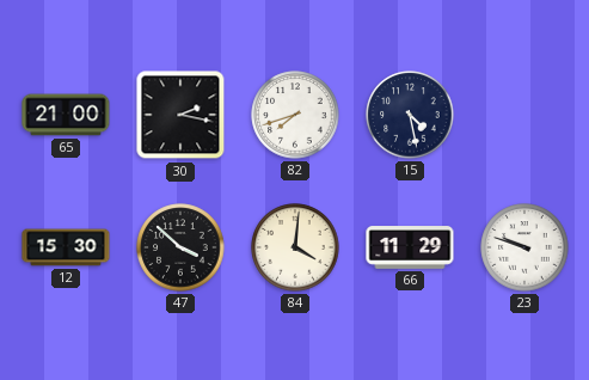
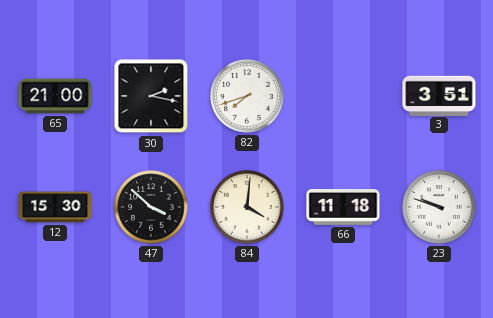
15: 4:28 -> none
3: none -> 3:51
66: 11:29 -> 11:18
